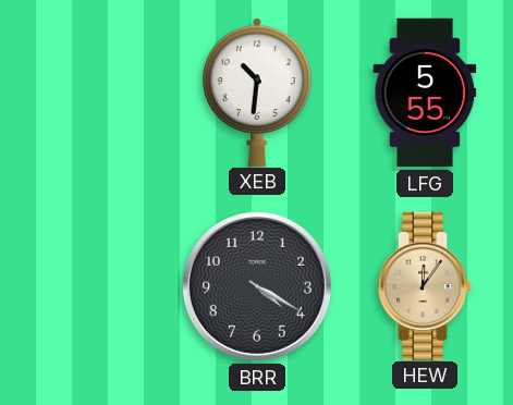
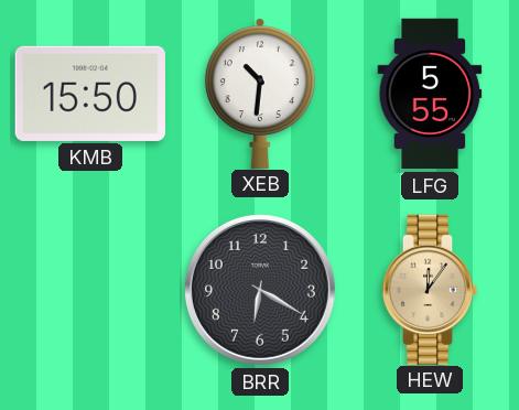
KMB: none -> 15:50
BRR: 4:20 -> 6:20
